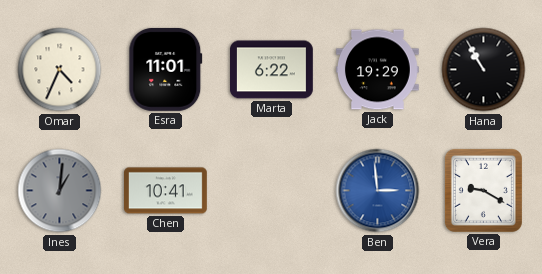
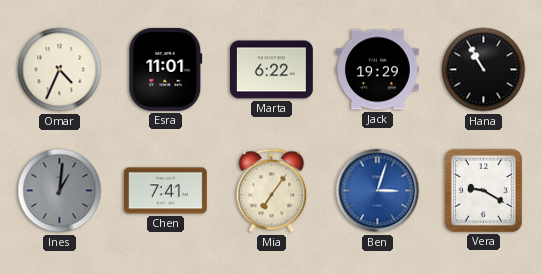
Chen: 10:41 -> 7:41
Mia: none -> 7:06
Ben: 2:59 -> 3:03
